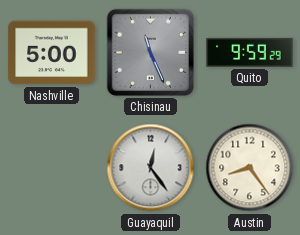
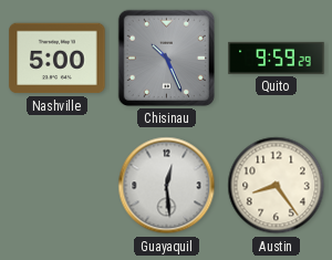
Chisinau: 11:26 -> 10:26
Guayaquil: 12:24 -> 12:29
